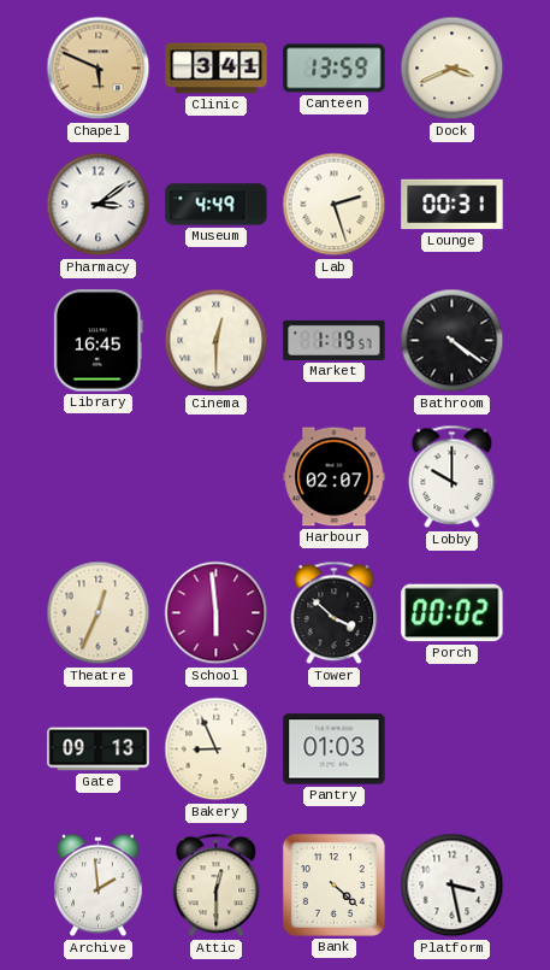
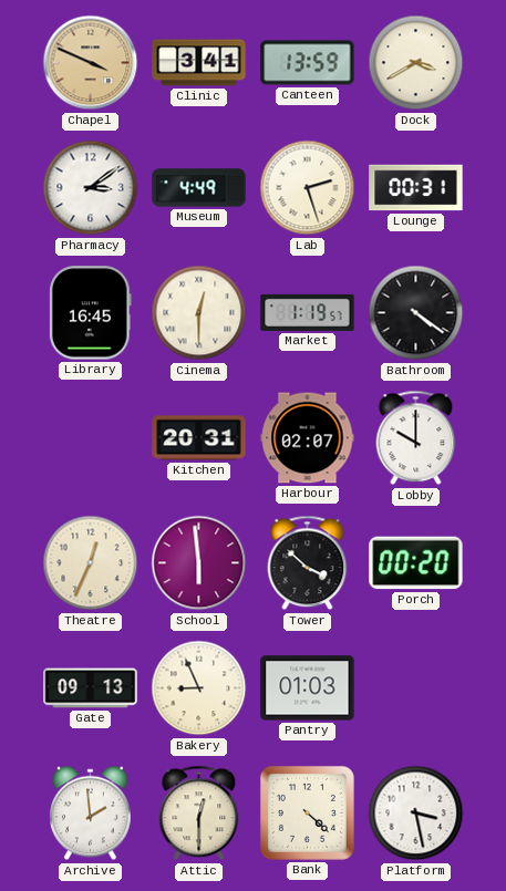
Chapel: 5:49 -> 3:49
Dock: 3:41 -> 3:40
Kitchen: none -> 20:31
Porch: 00:02 -> 00:20
